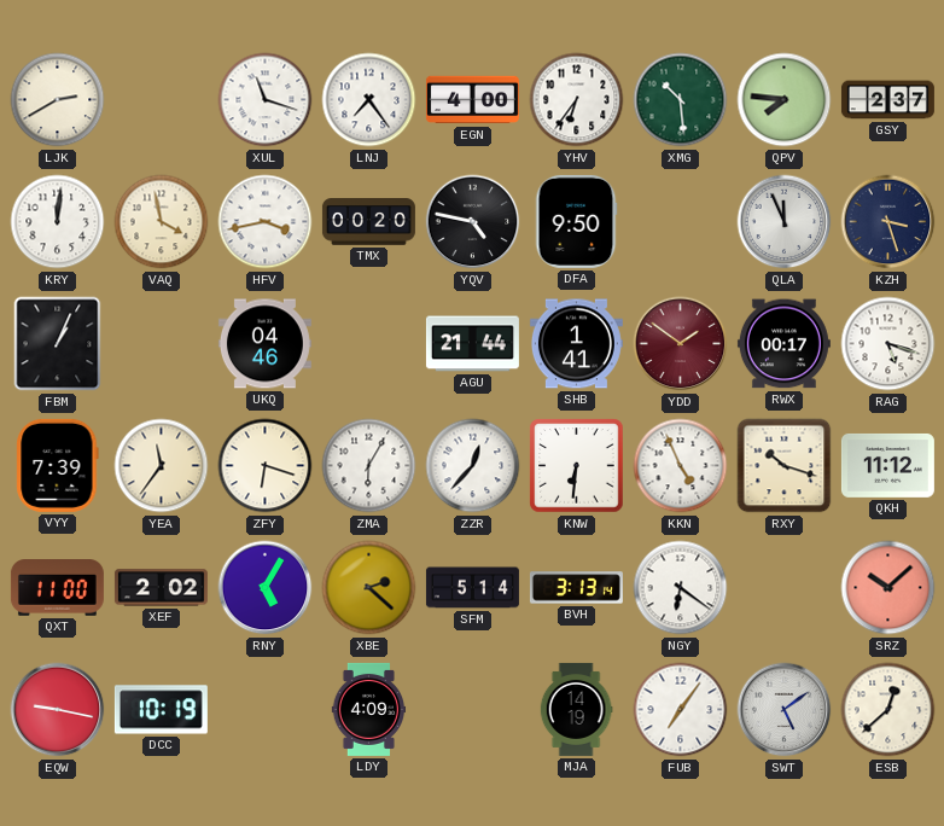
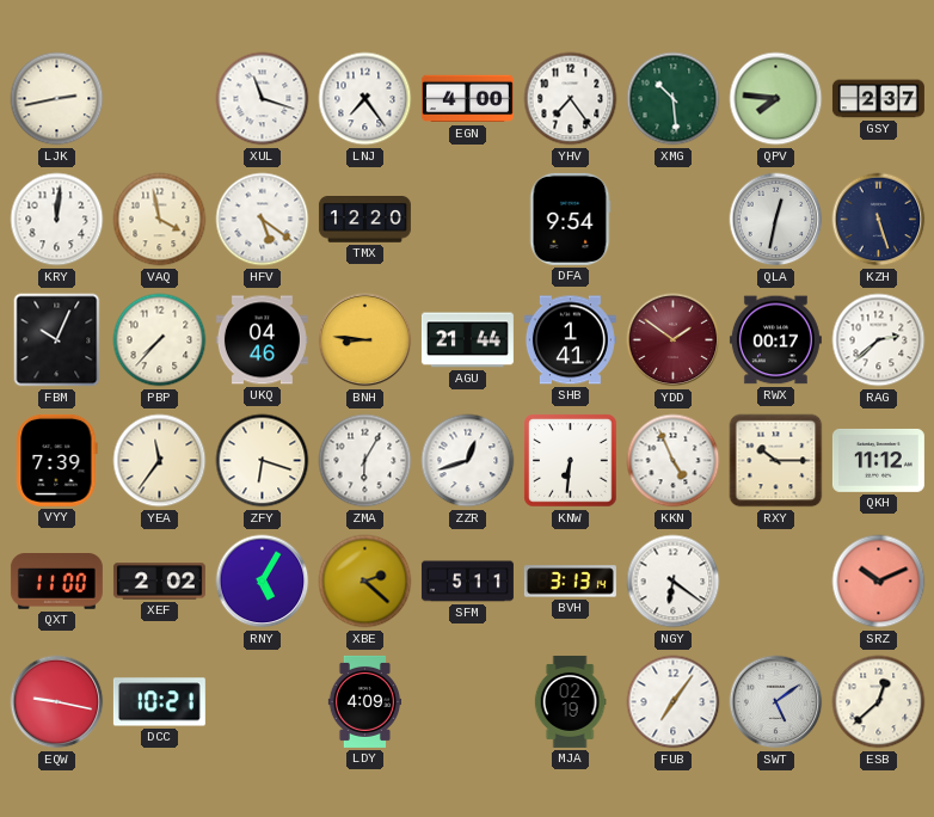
LJK: 2:40 -> 2:43
YHV: 6:36 -> 7:24
HFV: 3:43 -> 5:21
TMX: 00:20 -> 12:20
YQV: 4:47 -> none
DFA: 9:50 -> 9:54
QLA: 11:56 -> 12:32
KZH: 3:27 -> 5:27
FBM: 1:04 -> 10:04
PBP: none -> 7:37
BNH: none -> 8:46
RAG: 5:18 -> 2:38
ZZR: 12:37 -> 12:42
RXY: 10:18 -> 10:15
SFM: 5:14 -> 5:11
SRZ: 10:08 -> 10:11
DCC: 10:19 -> 10:21
MJA: 14:19 -> 02:19
